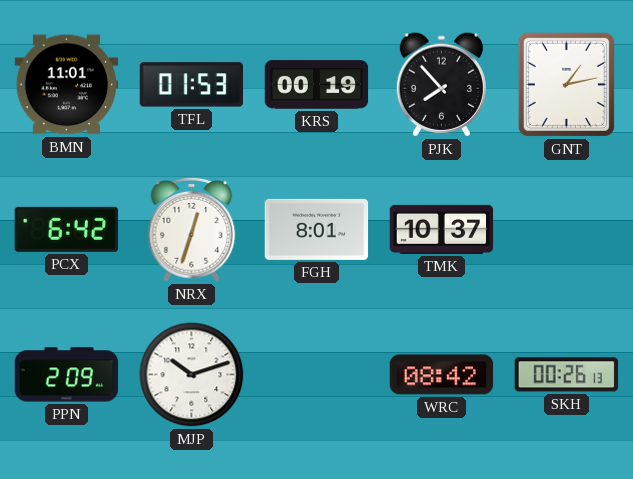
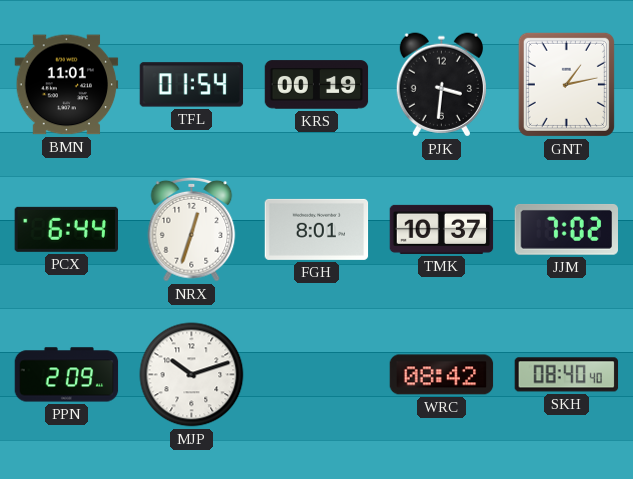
TFL: 01:53 -> 01:54
PJK: 7:53 -> 3:31
PCX: 6:42 -> 6:44
JJM: none -> 7:02
SKH: 00:26 -> 08:40
